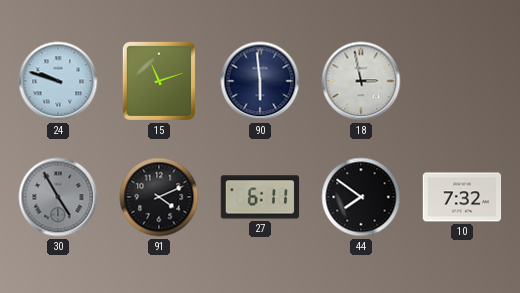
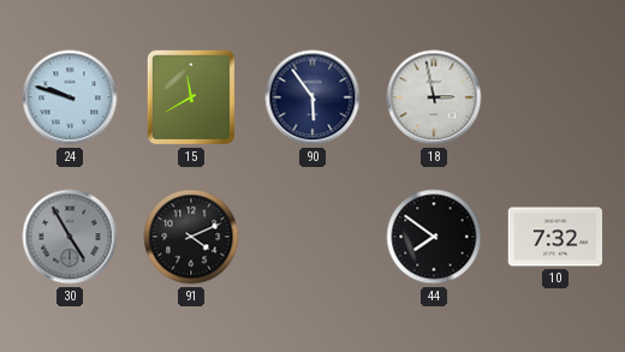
15: 11:12 -> 11:40
90: 5:59 -> 5:54
27: 6:11 -> none
